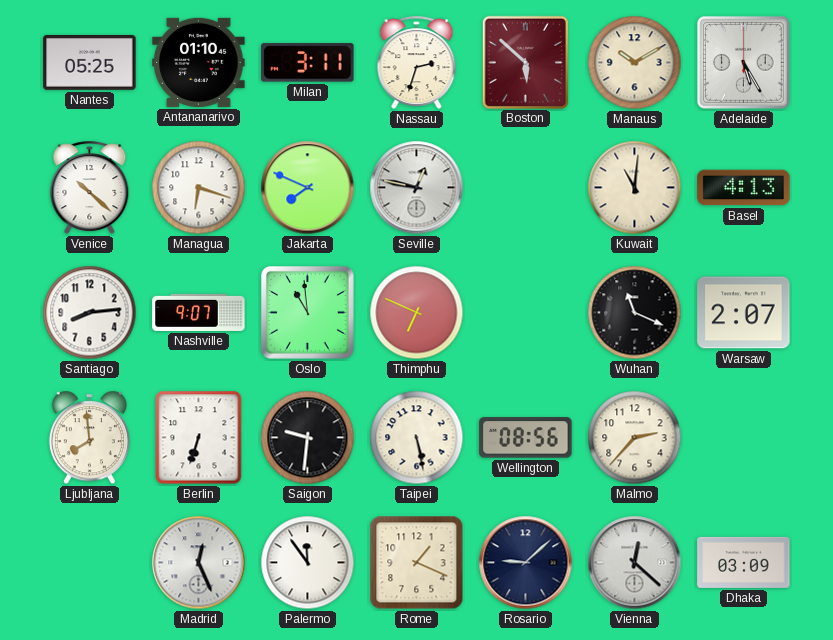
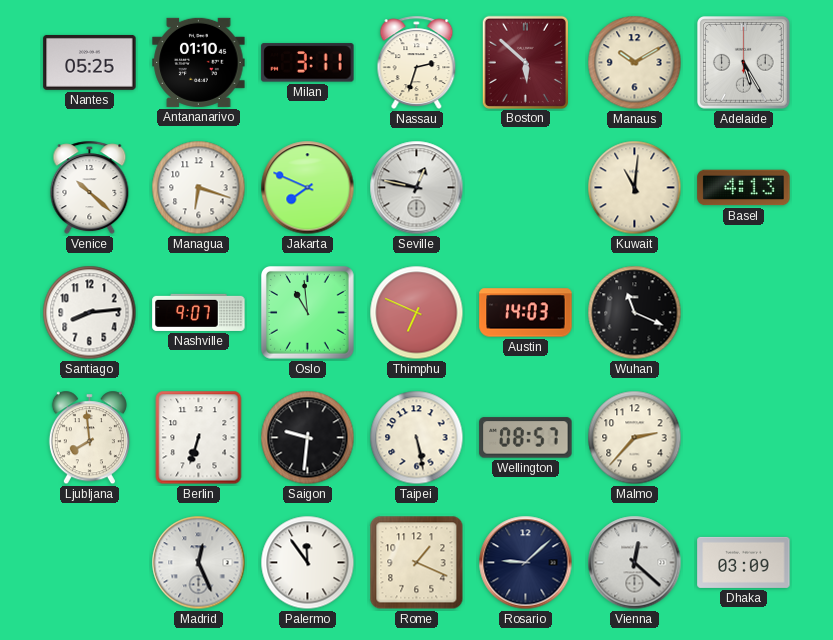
Austin: none -> 14:03
Warsaw: 2:07 -> none
Wellington: 08:56 -> 08:57
